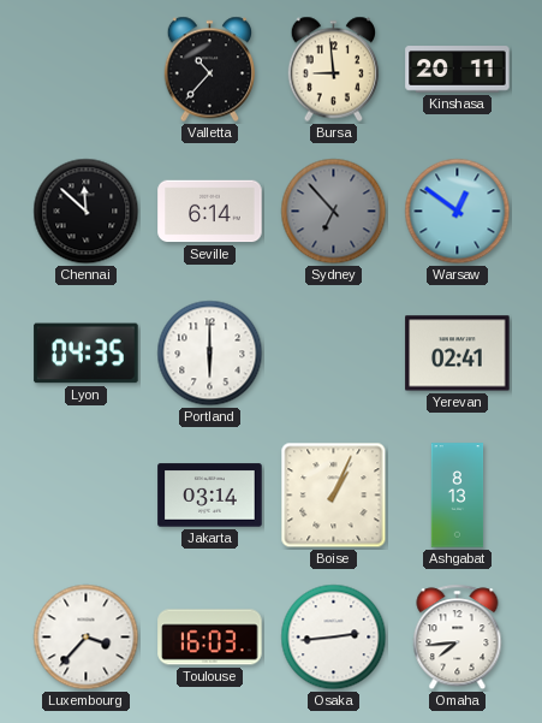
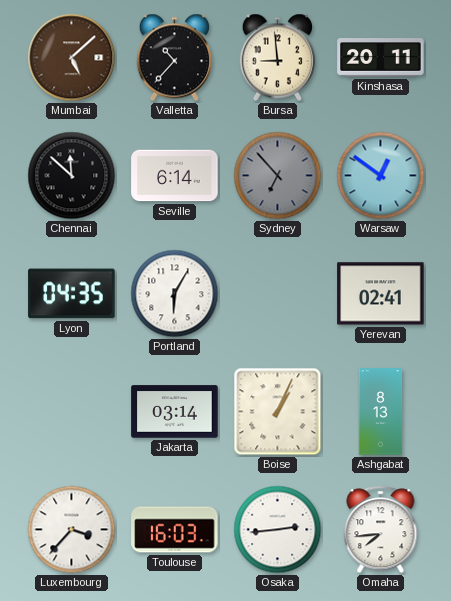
Mumbai: none -> 5:08
Portland: 6:00 -> 6:05
